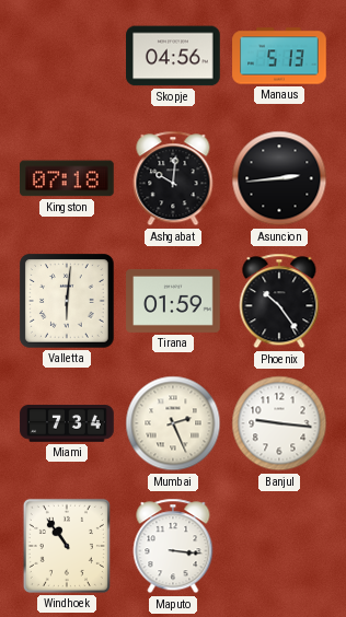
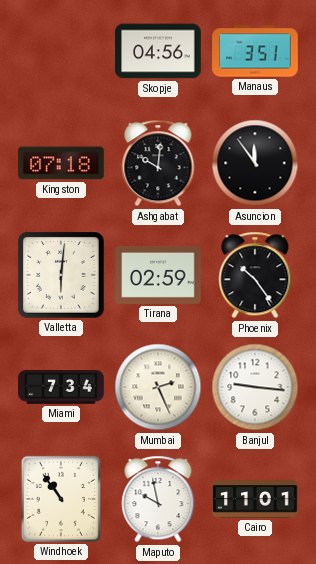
Manaus: 5:13 -> 3:51
Asuncion: 2:44 -> 11:54
Tirana: 01:59 -> 02:59
Maputo: 3:16 -> 9:58
Cairo: none -> 11:01
